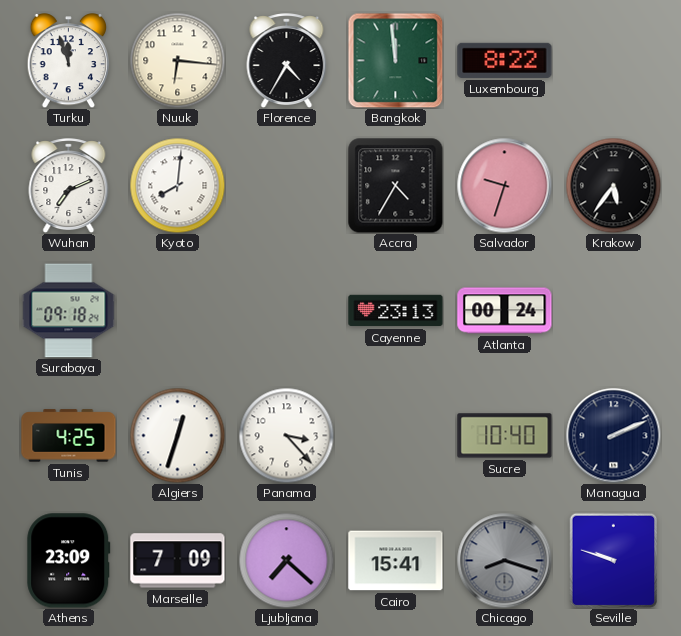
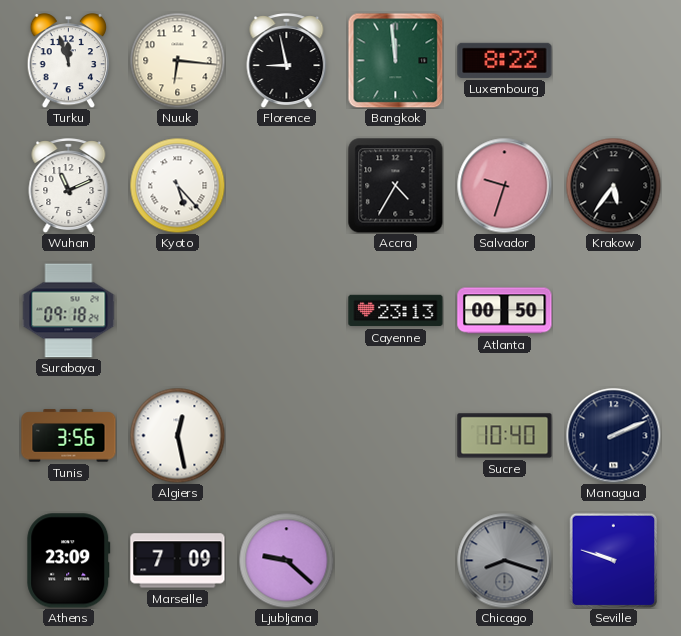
Florence: 4:35 -> 8:58
Wuhan: 7:11 -> 11:11
Kyoto: 8:01 -> 5:23
Atlanta: 00:24 -> 00:50
Tunis: 4:25 -> 3:56
Algiers: 12:33 -> 12:28
Panama: 3:23 -> none
Ljubljana: 7:22 -> 9:22
Cairo: 15:41 -> none
